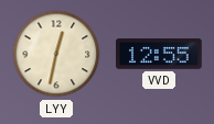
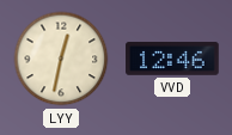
VVD: 12:55 -> 12:46
